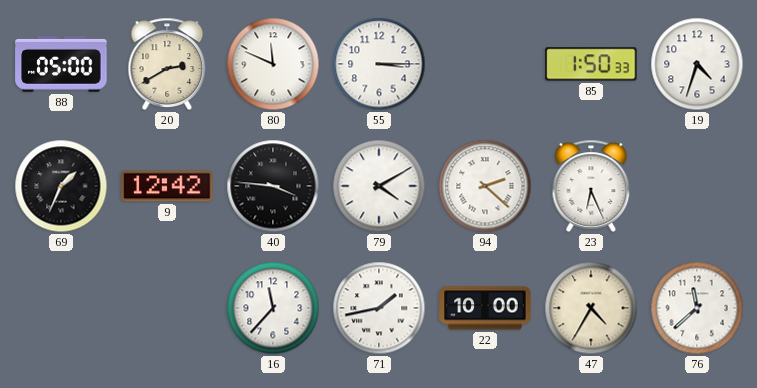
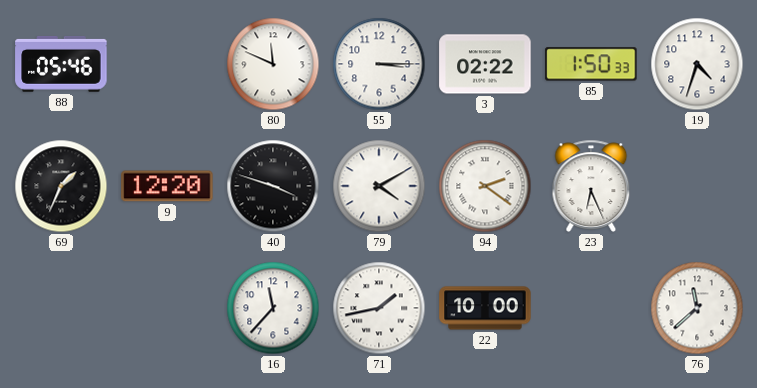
88: 05:00 -> 05:46
20: 2:40 -> none
3: none -> 02:22
9: 12:42 -> 12:20
40: 3:46 -> 3:48
94: 2:22 -> 2:21
47: 4:35 -> none
